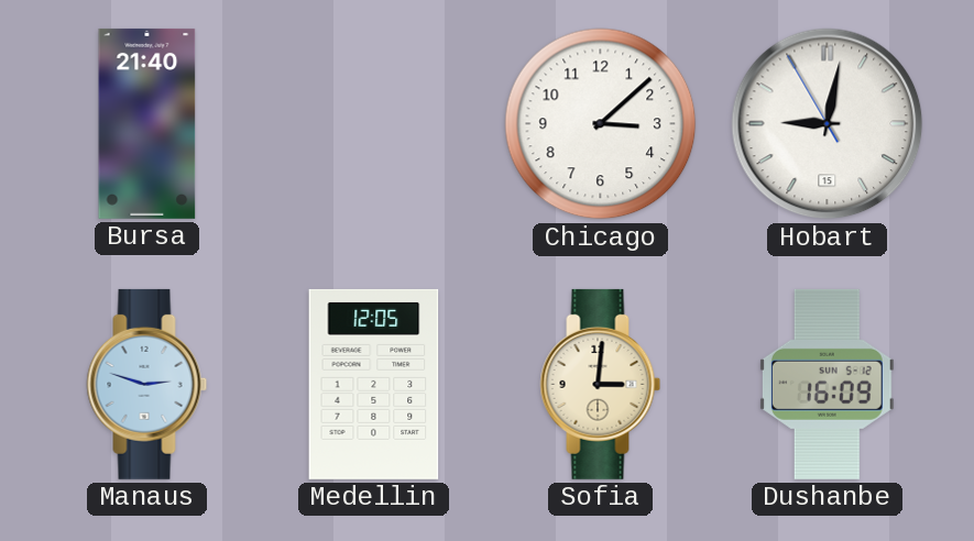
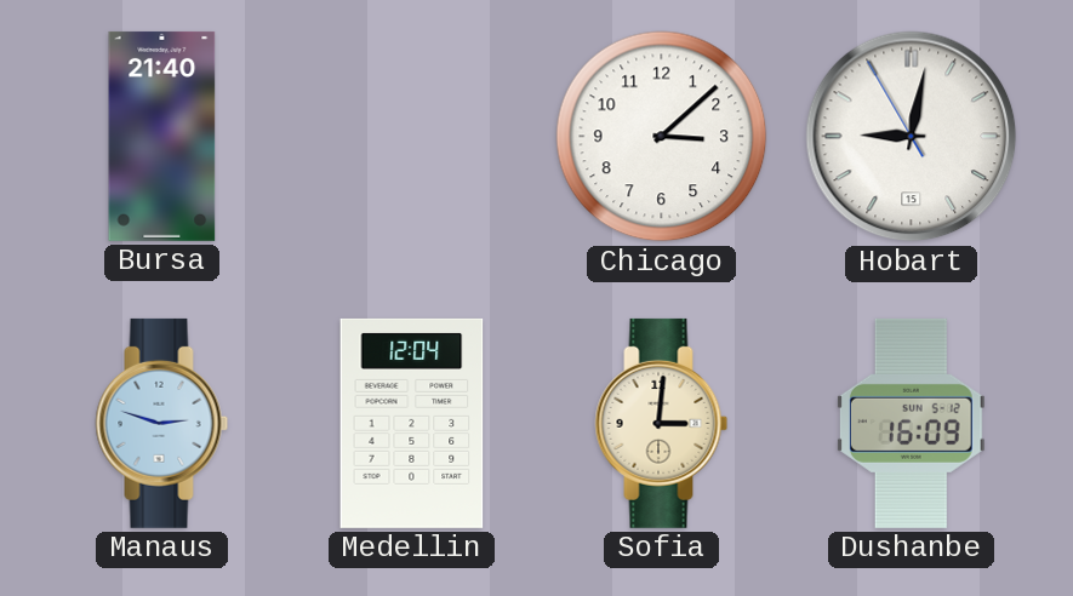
Medellin: 12:05 -> 12:04
